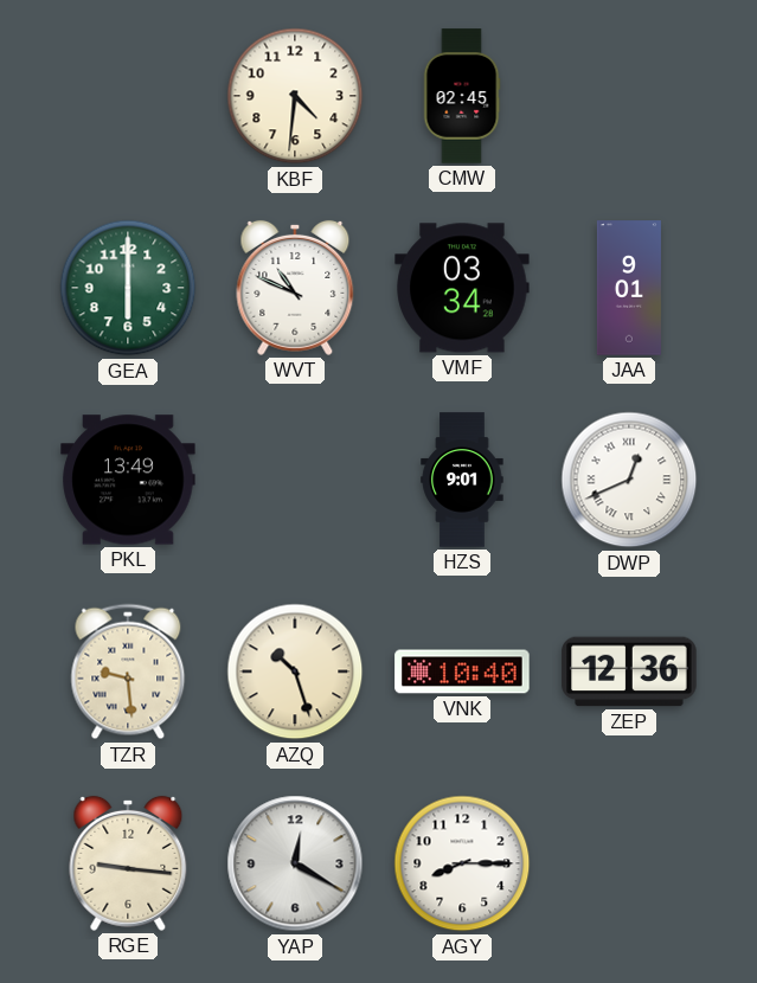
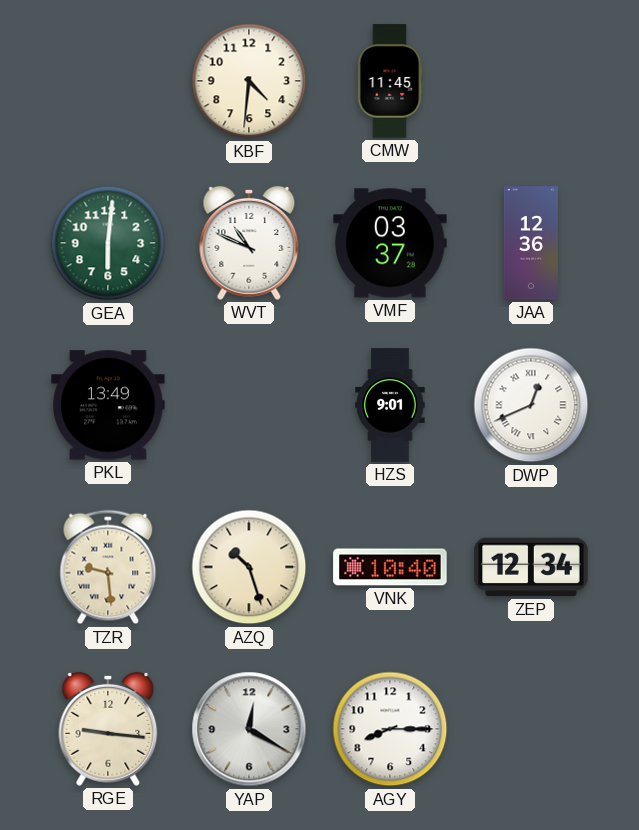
CMW: 02:45 -> 11:45
GEA: 6:00 -> 6:01
VMF: 03:34 -> 03:37
JAA: 9:01 -> 12:36
ZEP: 12:36 -> 12:34
